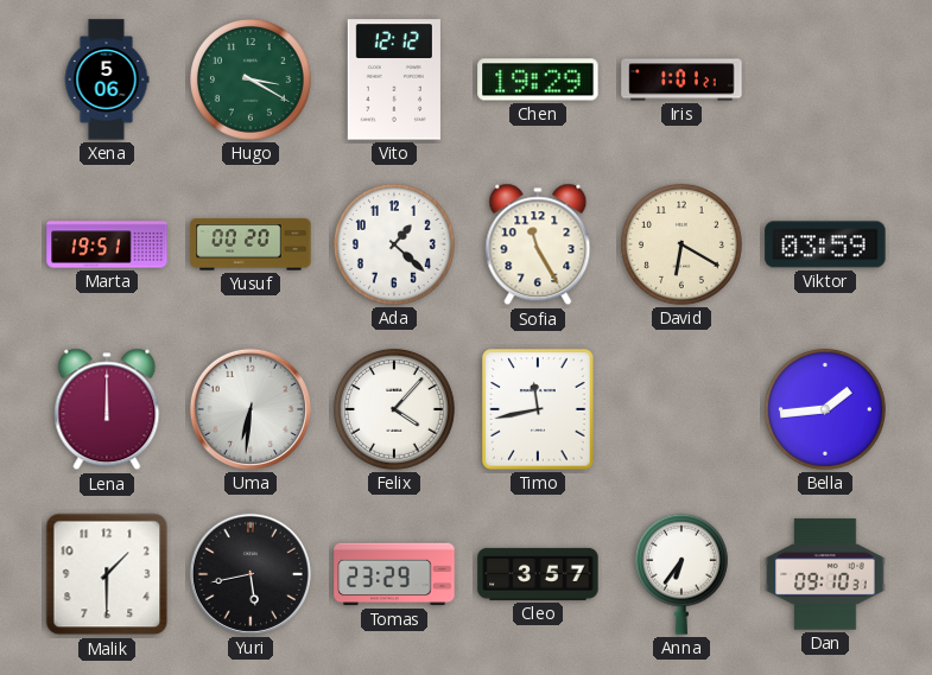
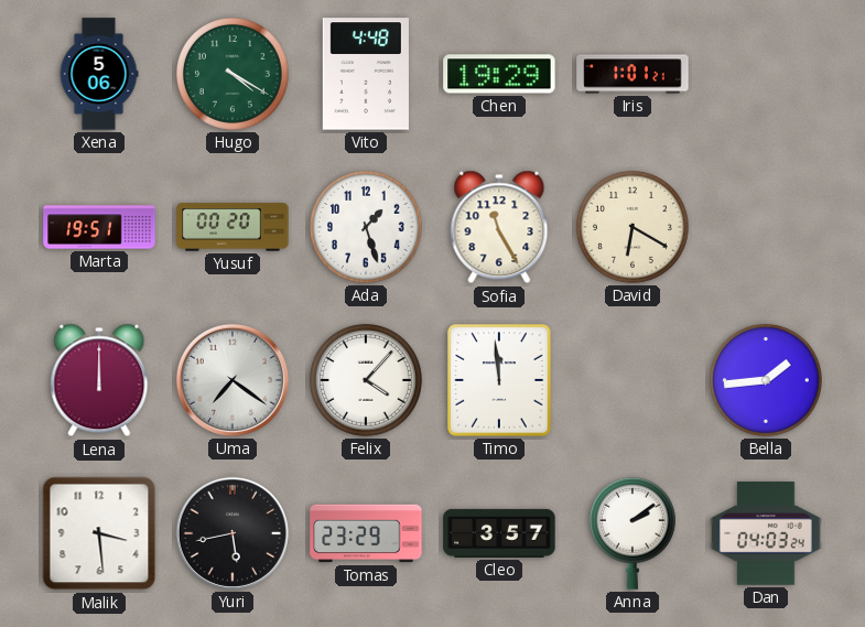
Hugo: 3:20 -> 4:20
Vito: 12:12 -> 4:48
Ada: 1:22 -> 1:27
Viktor: 03:59 -> none
Uma: 6:31 -> 7:21
Timo: 11:43 -> 11:59
Malik: 1:30 -> 3:29
Anna: 6:36 -> 2:09
Dan: 09:10 -> 04:03
